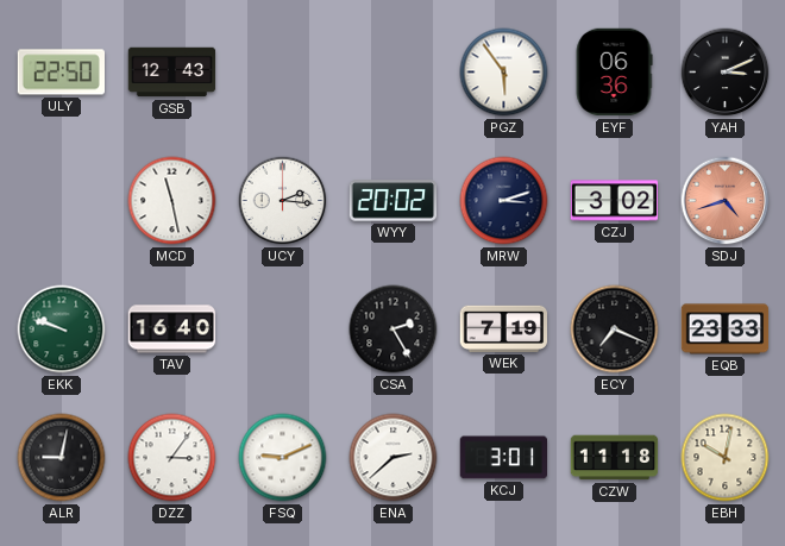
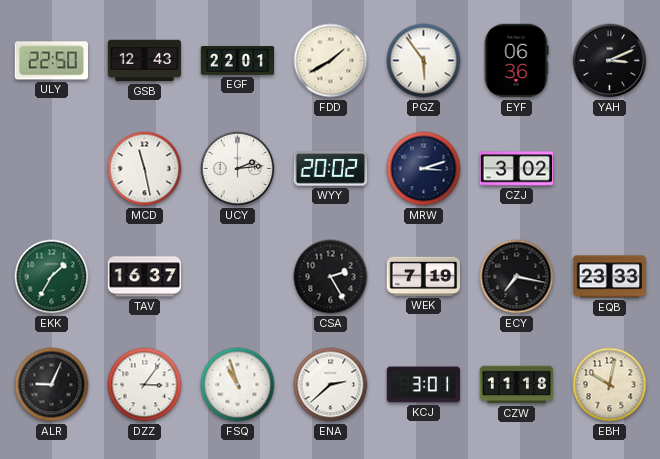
EGF: none -> 22:01
FDD: none -> 1:40
UCY: 2:16 -> 2:14
SDJ: 4:42 -> none
EKK: 9:48 -> 1:35
TAV: 16:40 -> 16:37
ECY: 7:19 -> 7:17
ALR: 9:02 -> 9:04
FSQ: 9:11 -> 10:57
